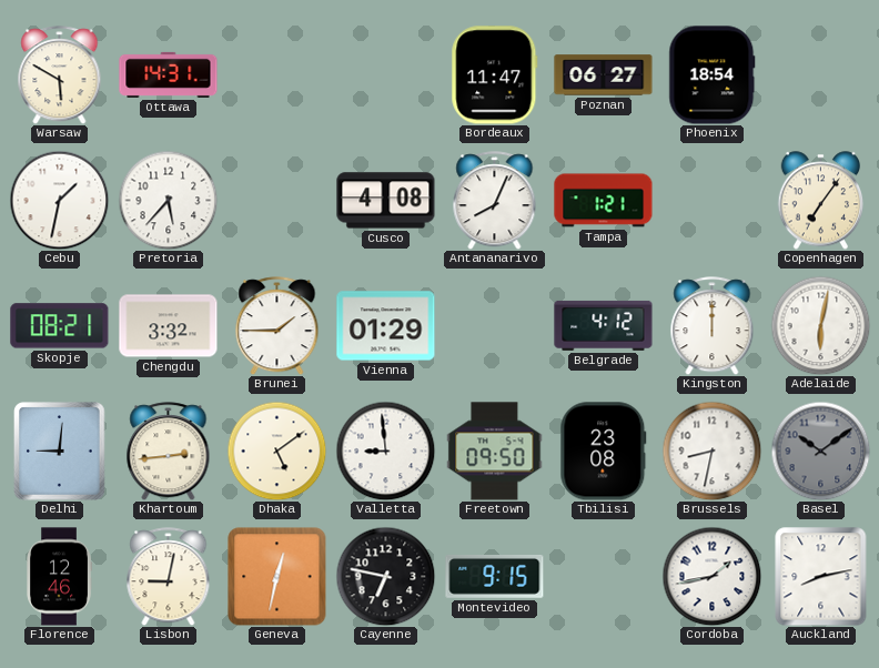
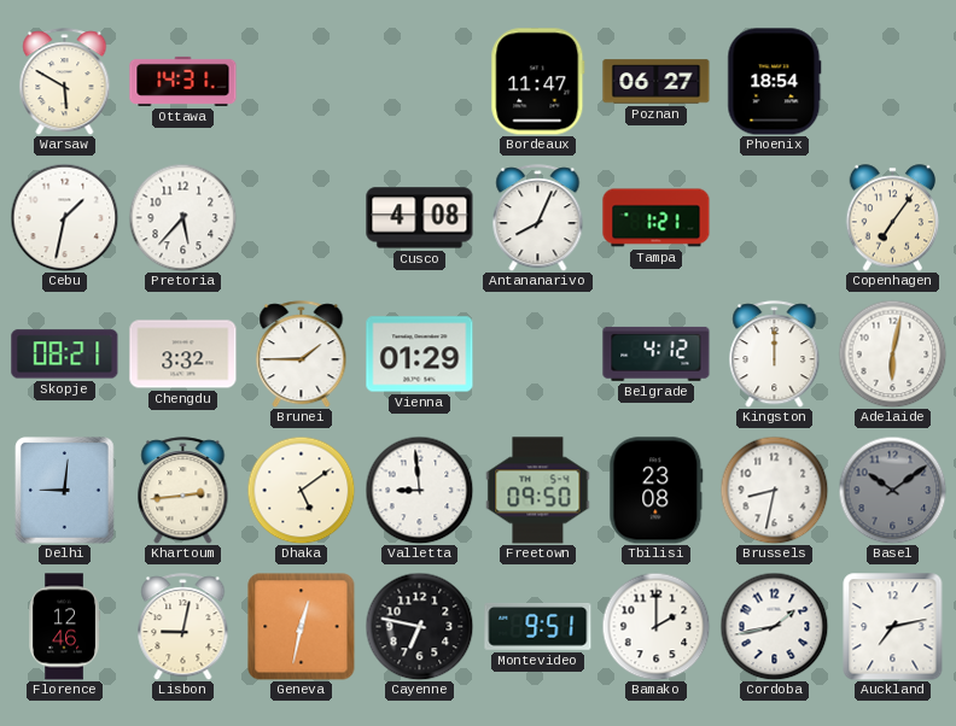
Montevideo: 9:15 -> 9:51
Bamako: none -> 2:00
Auckland: 8:13 -> 7:13
